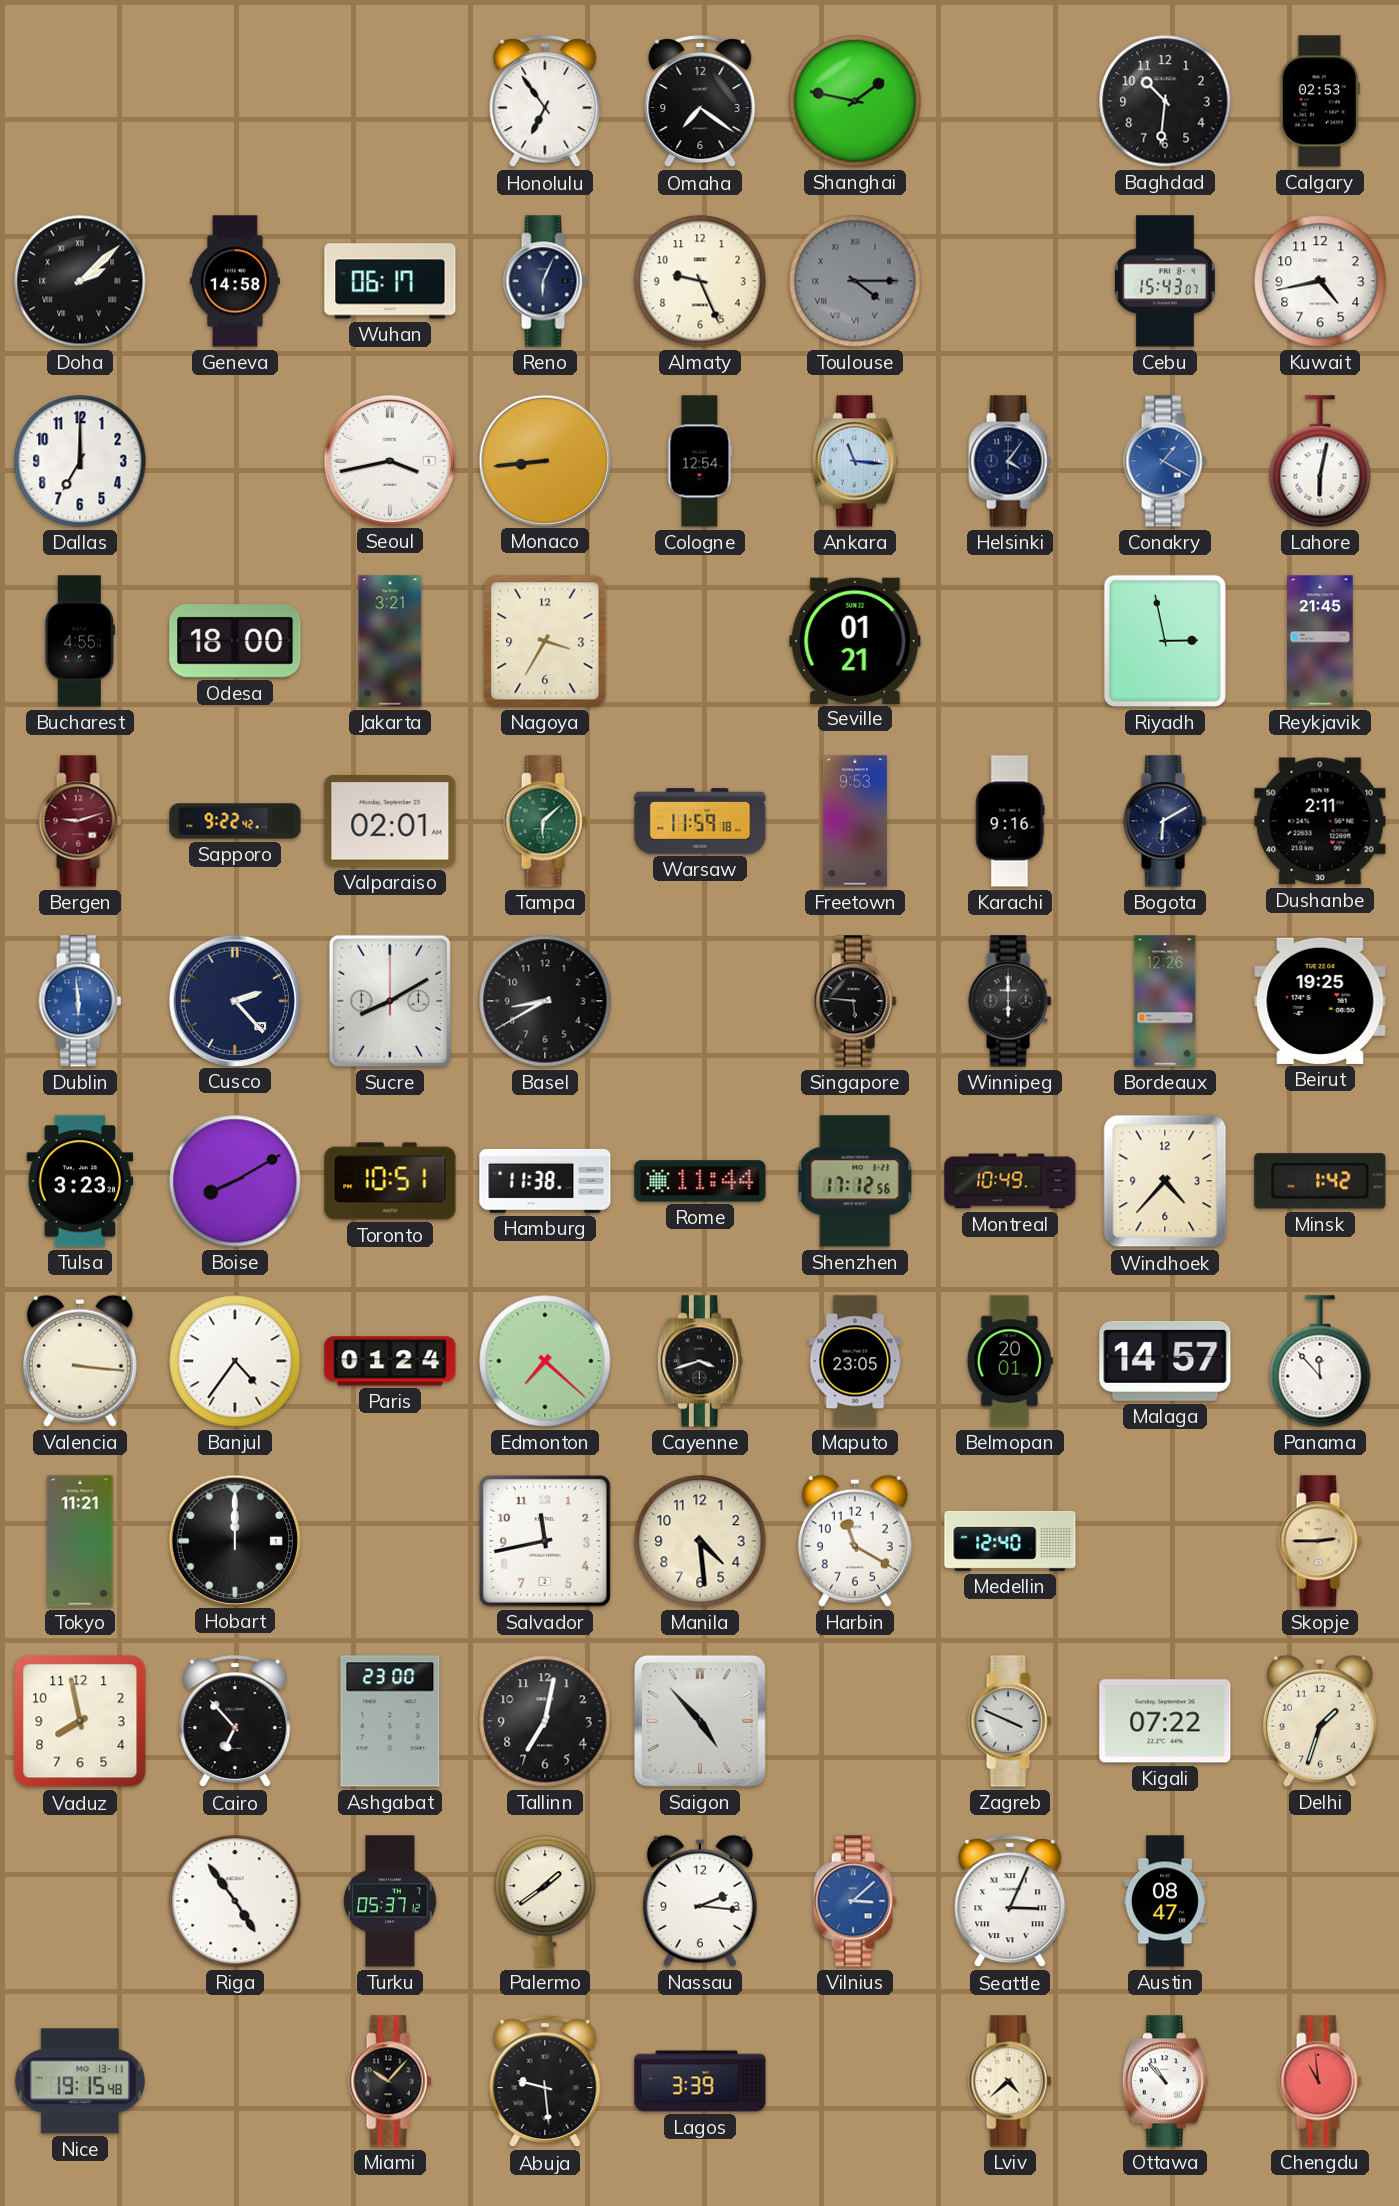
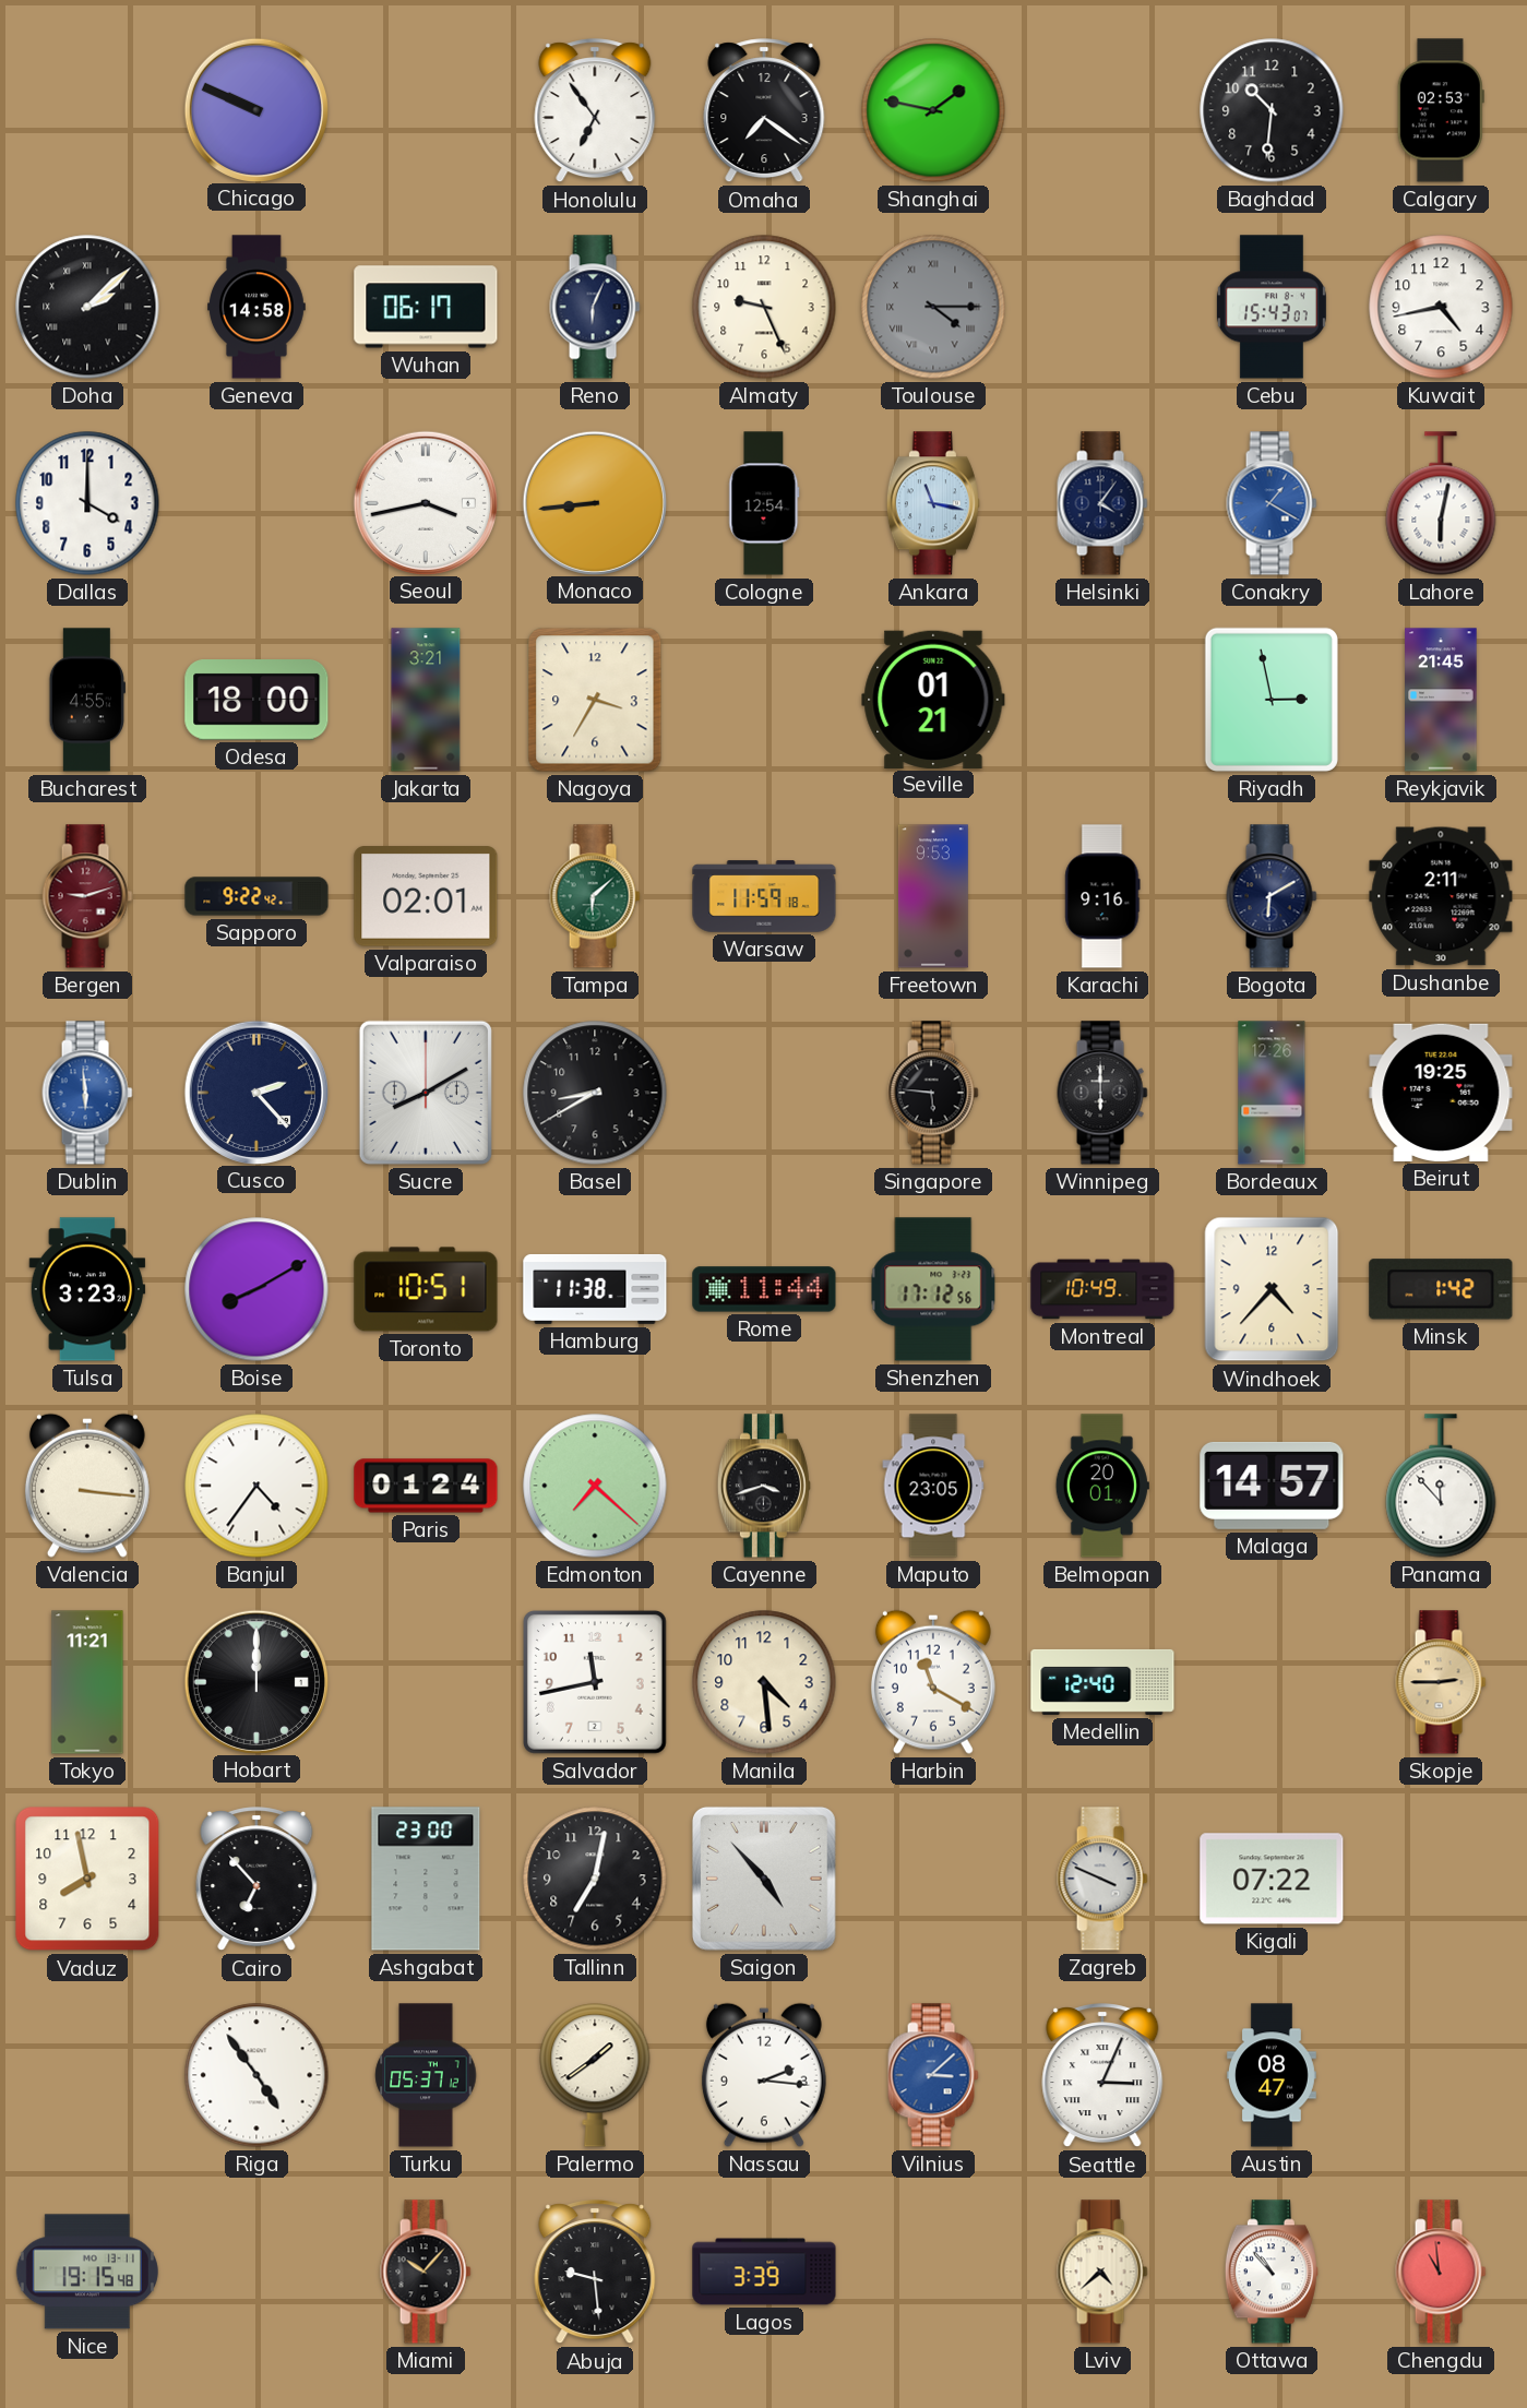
Chicago: none -> 9:49
Dallas: 7:00 -> 4:00
Ankara: 11:16 -> 11:17
Delhi: 1:33 -> none
